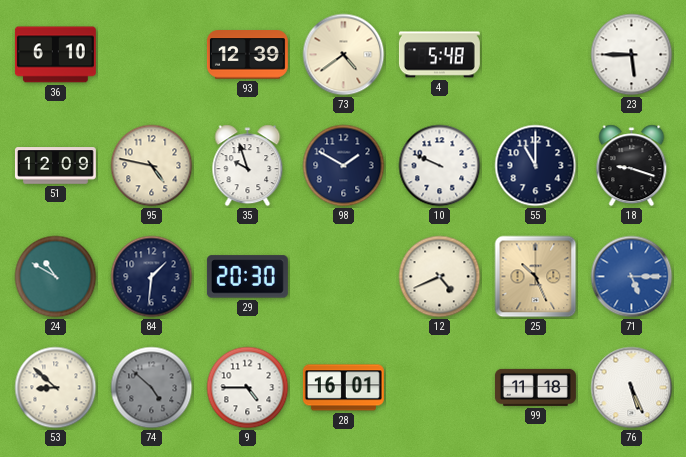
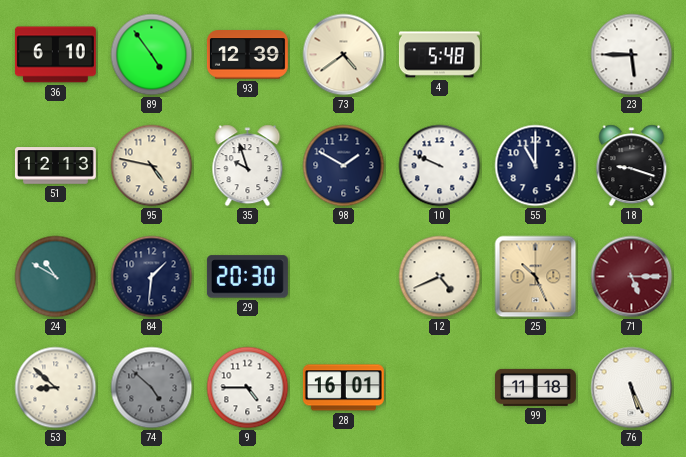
89: none -> 4:54
51: 12:09 -> 12:13
71 dial: blue -> burgundy
